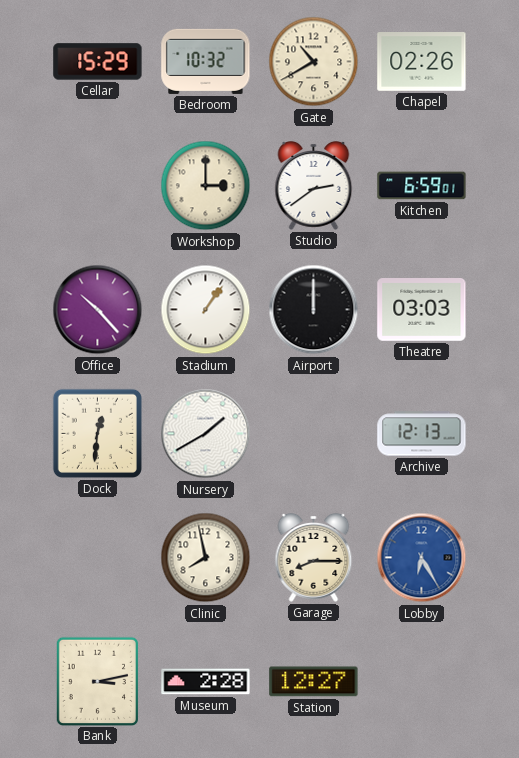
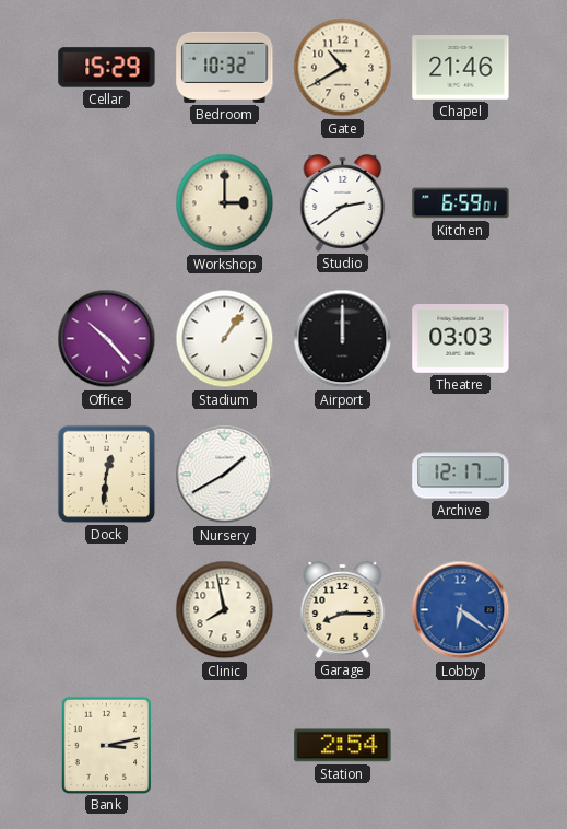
Chapel: 02:26 -> 21:46
Archive: 12:13 -> 12:17
Lobby: 6:25 -> 6:21
Museum: 2:28 -> none
Station: 12:27 -> 2:54
